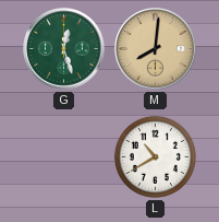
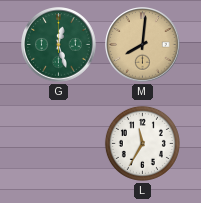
L: 10:40 -> 11:35
